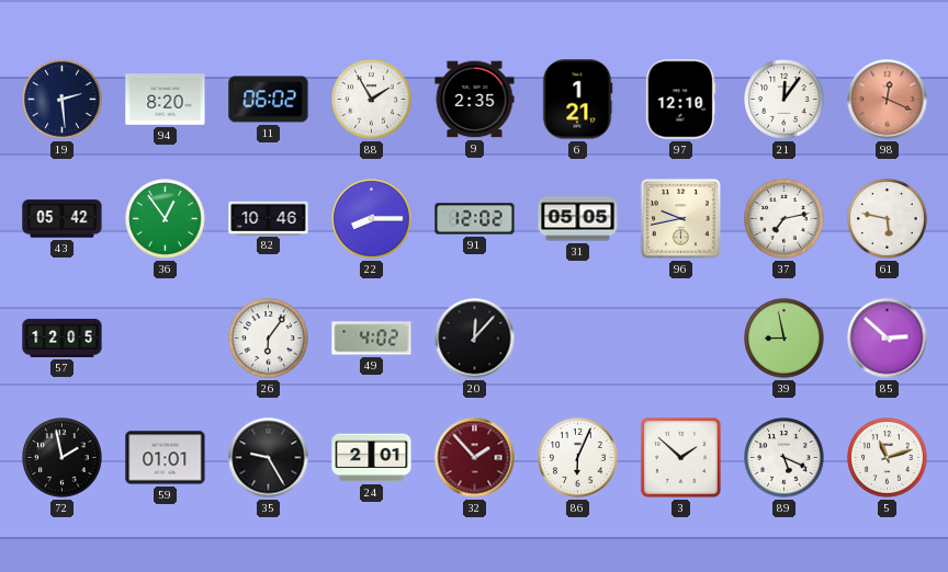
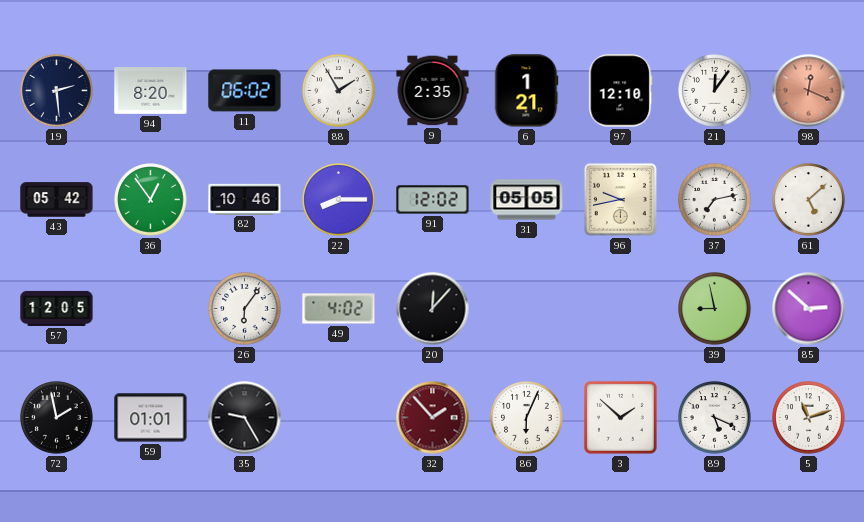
61: 5:47 -> 5:08
24: 2:01 -> none
